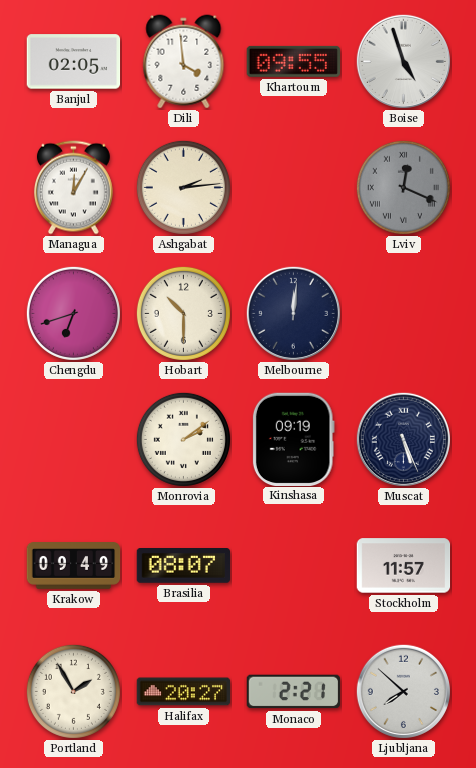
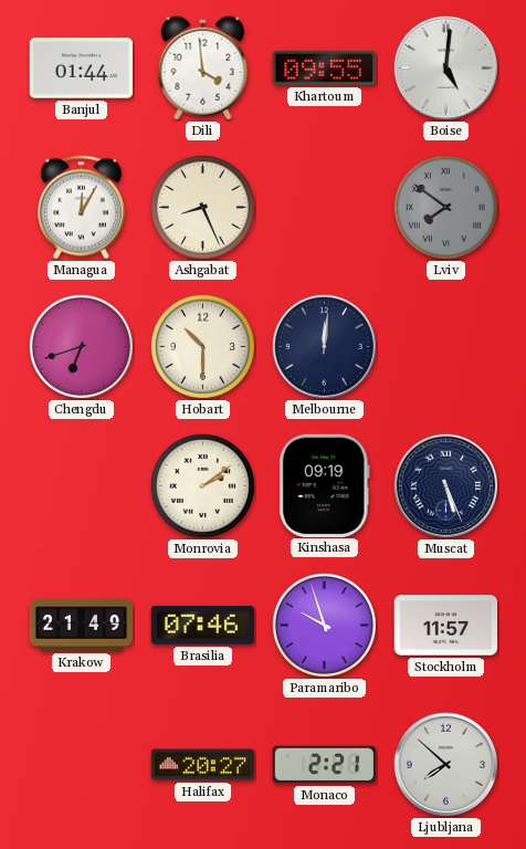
Banjul: 02:05 -> 01:44
Boise: 4:57 -> 5:01
Ashgabat: 2:14 -> 8:26
Lviv: 12:19 -> 7:51
Krakow: 09:49 -> 21:49
Brasilia: 08:07 -> 07:46
Paramaribo: none -> 9:57
Portland: 1:55 -> none
